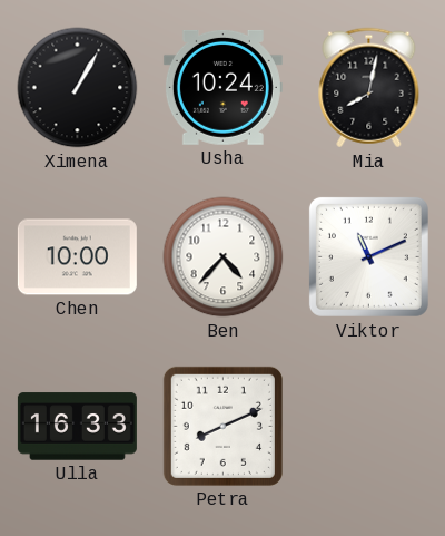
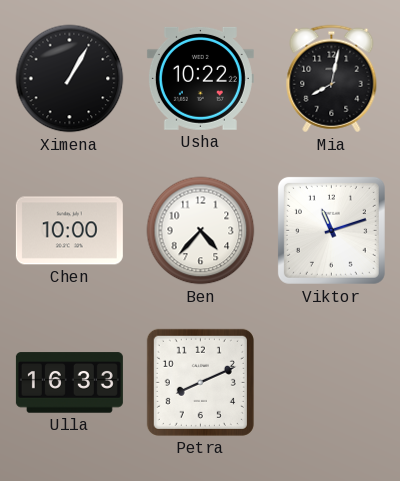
Usha: 10:24 -> 10:22
Viktor: 11:11 -> 11:12
